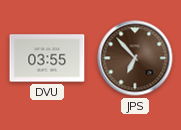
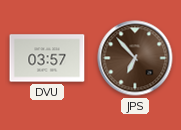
DVU: 03:55 -> 03:57
